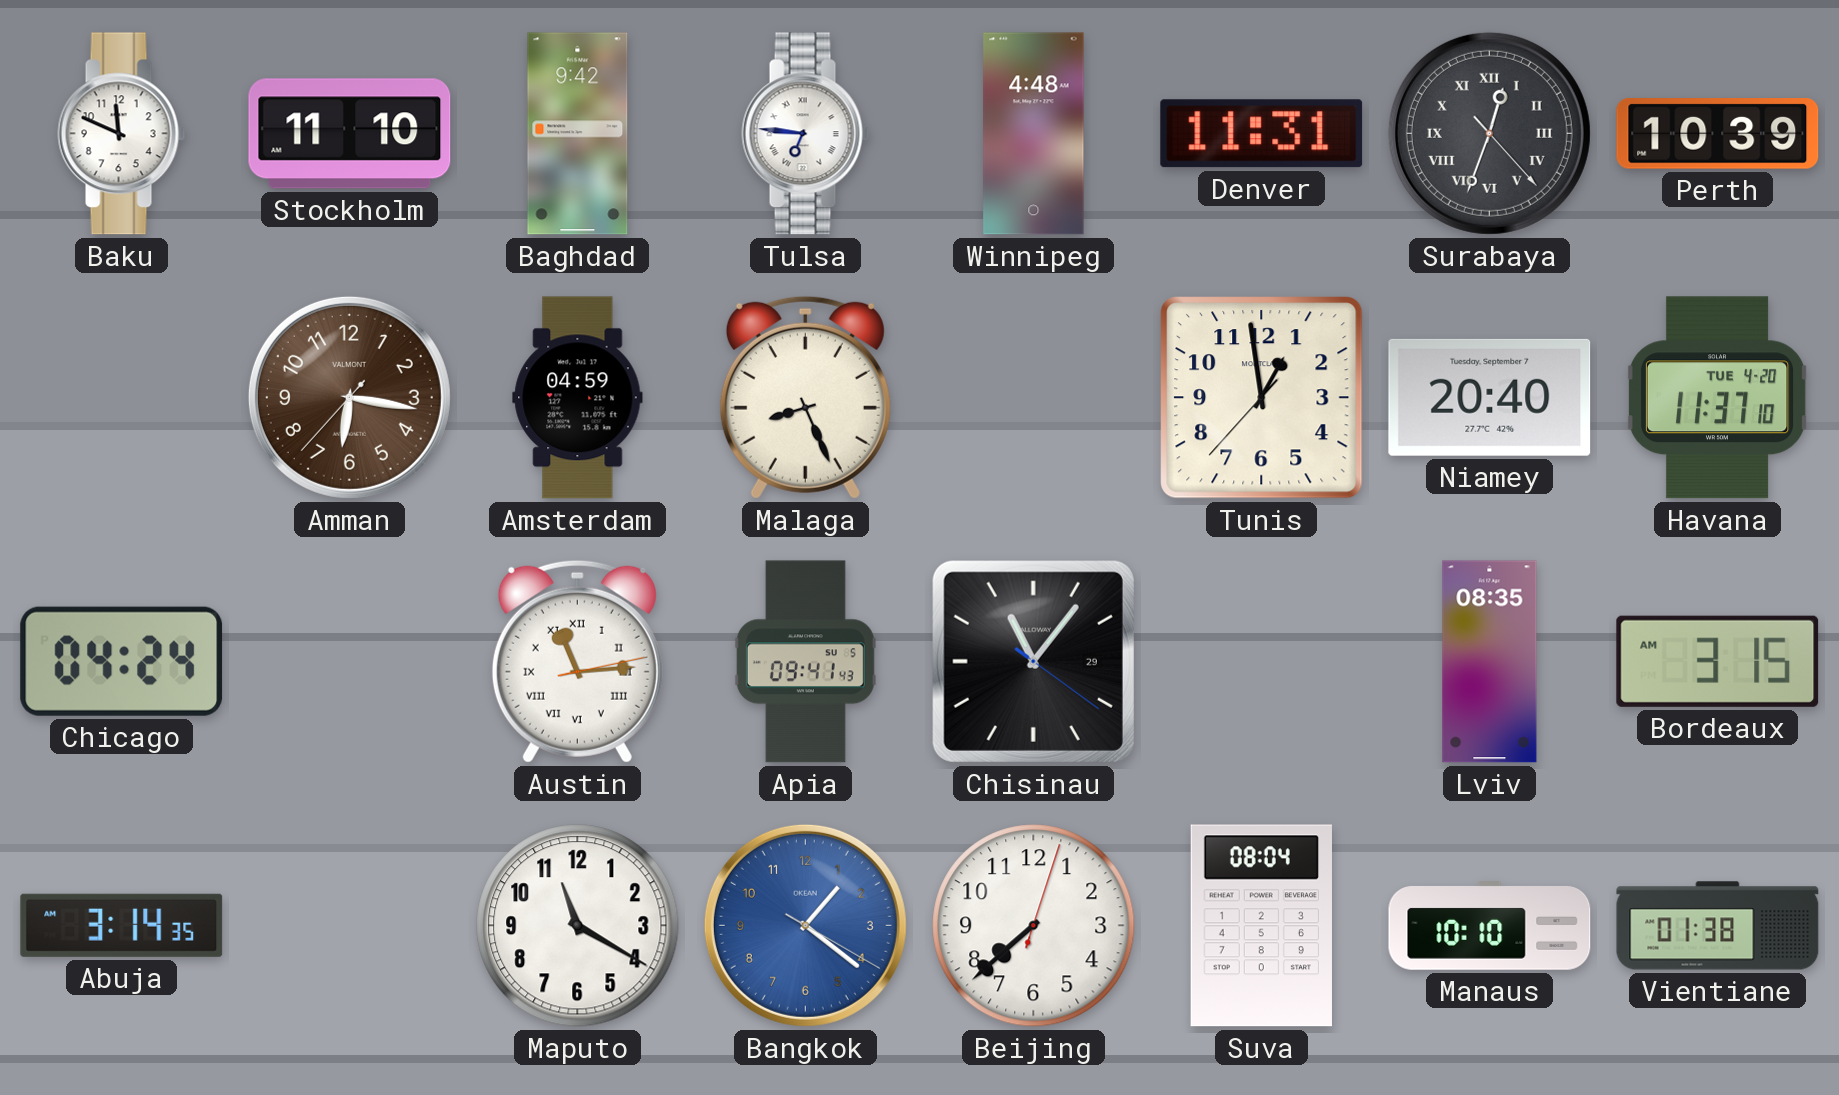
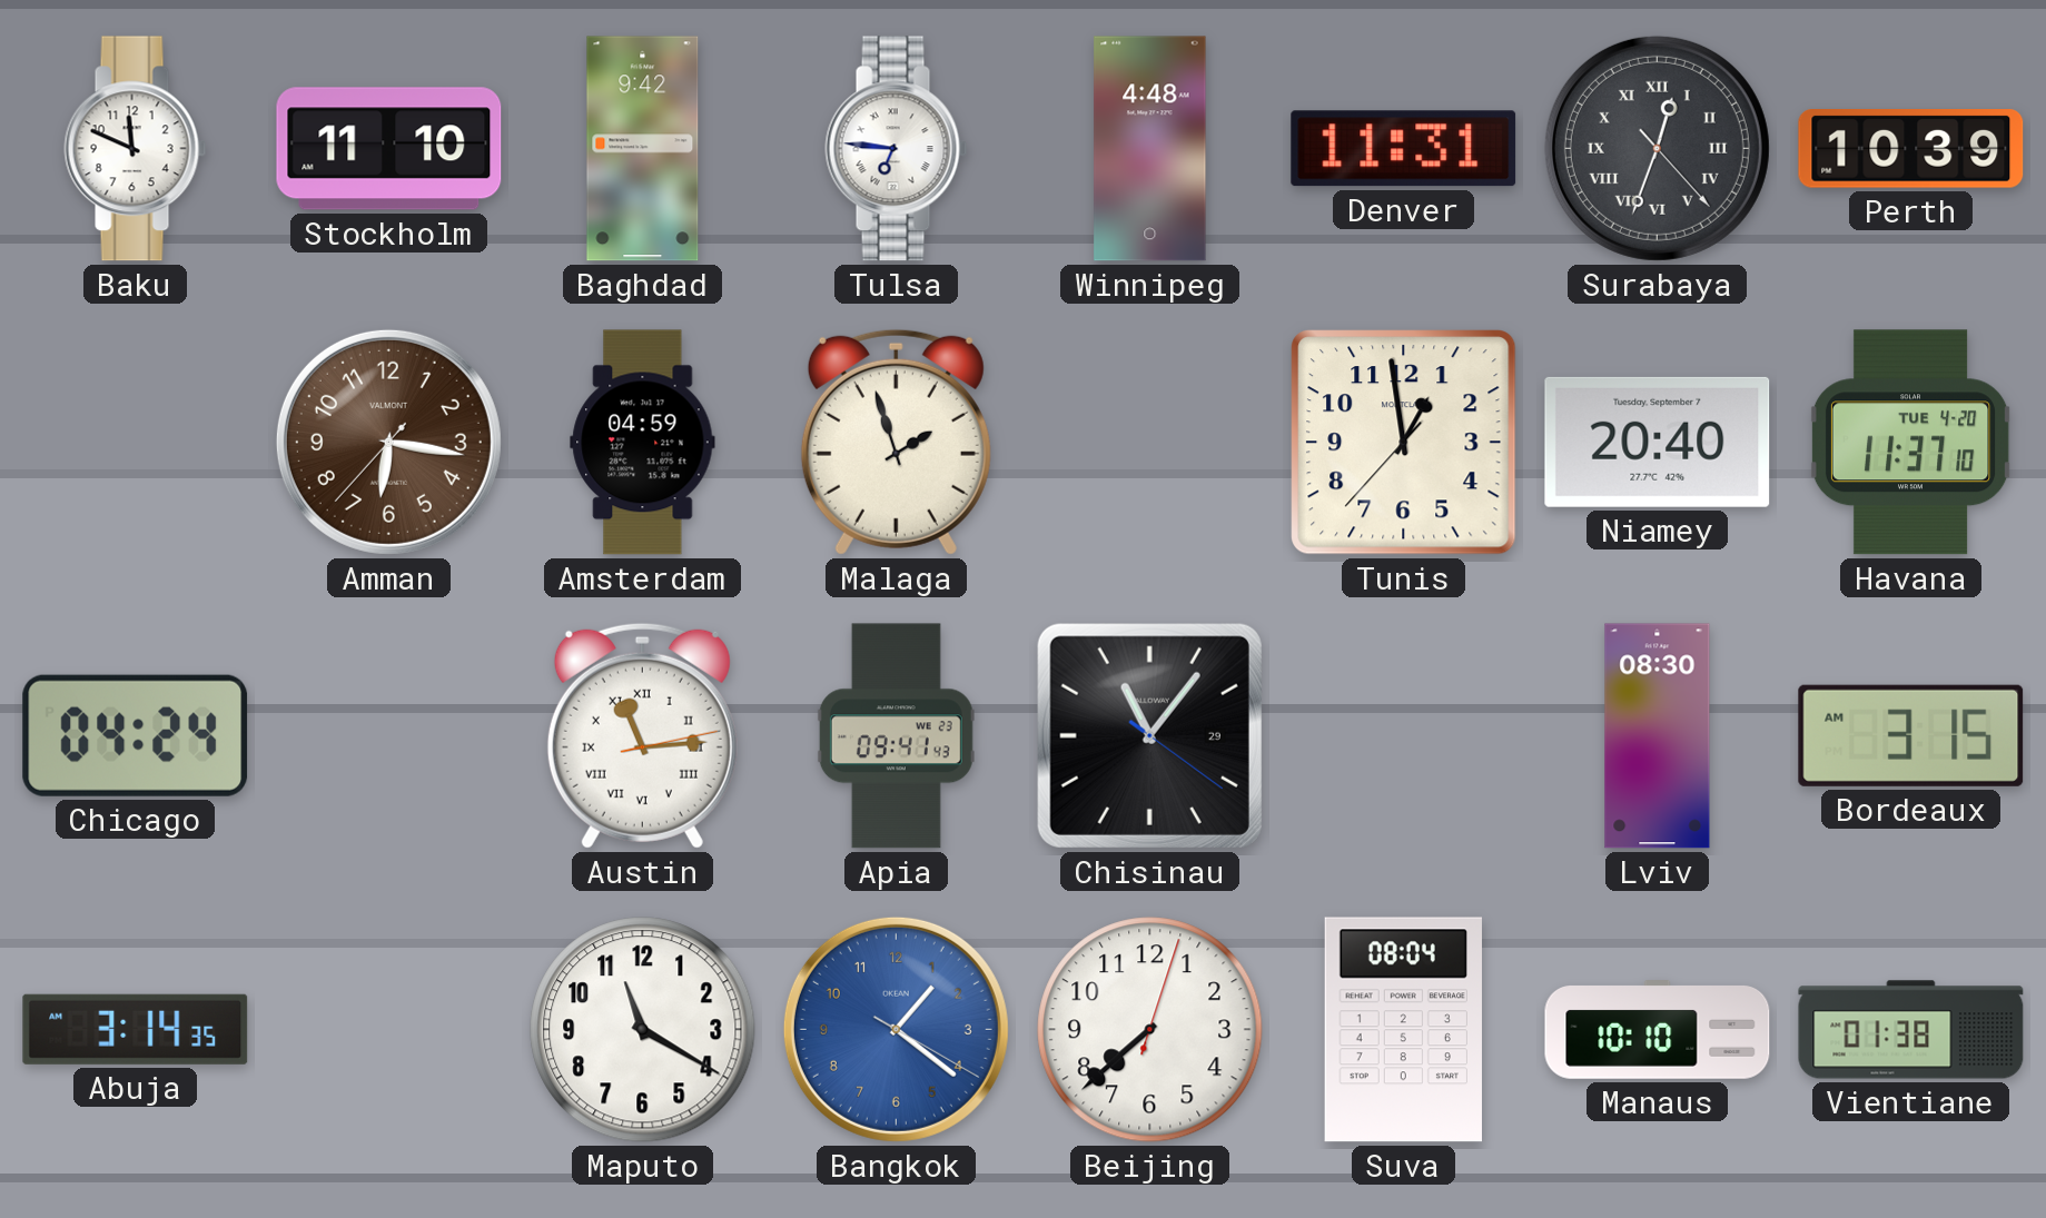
Malaga: 8:26 -> 1:57
Apia date: SU 5 -> WE 23
Lviv: 08:35 -> 08:30
